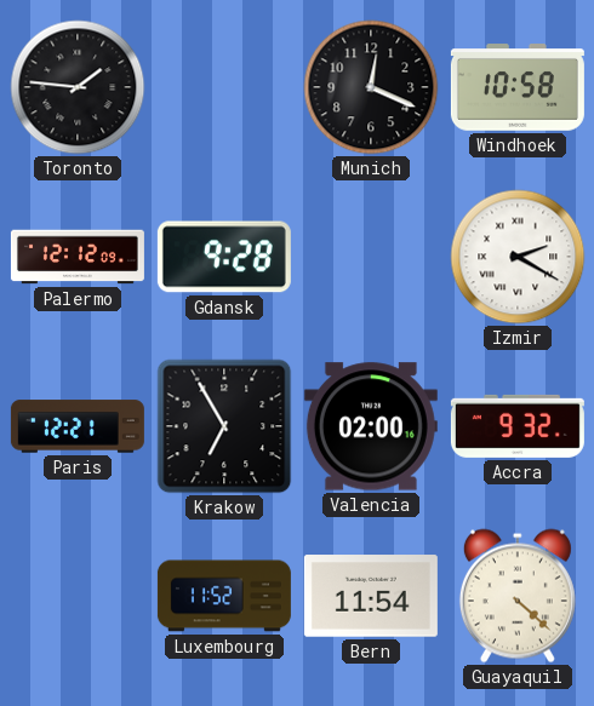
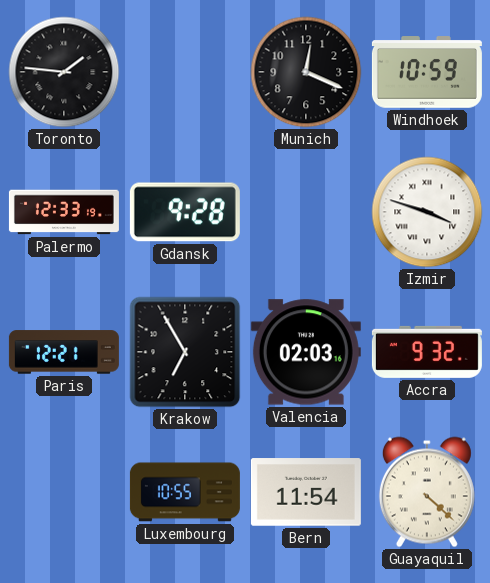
Windhoek: 10:58 -> 10:59
Palermo: 12:12 -> 12:33
Izmir: 2:20 -> 3:48
Valencia: 02:00 -> 02:03
Luxembourg: 11:52 -> 10:55
